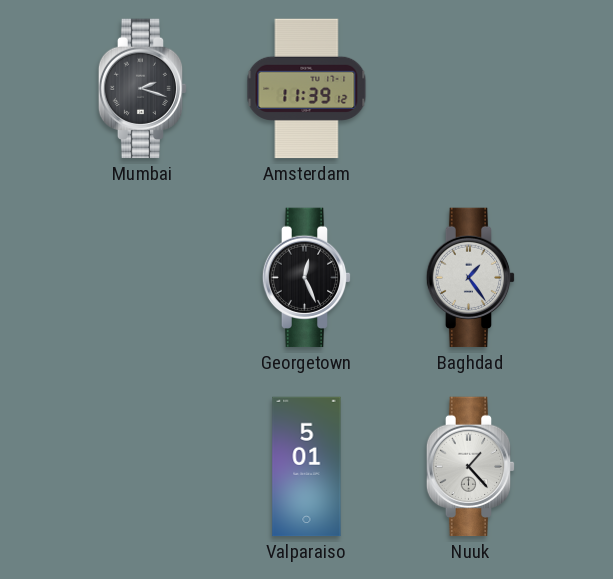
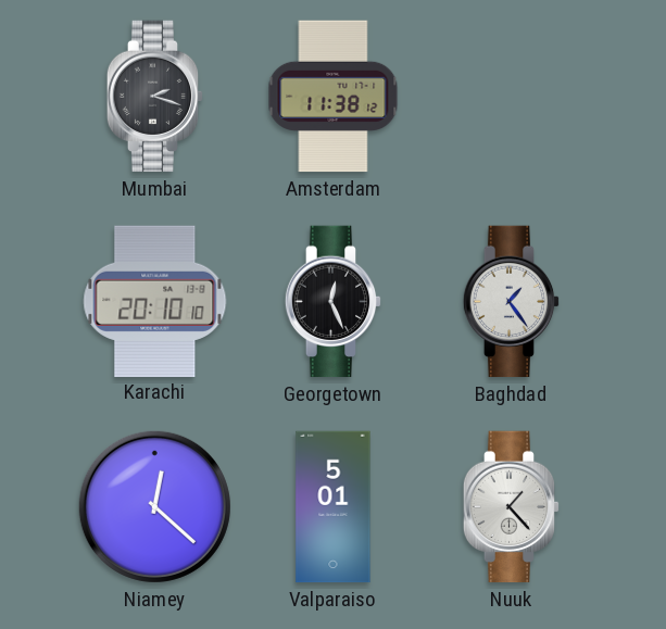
Amsterdam: 11:39 -> 11:38
Karachi: none -> 20:10
Niamey: none -> 12:22
